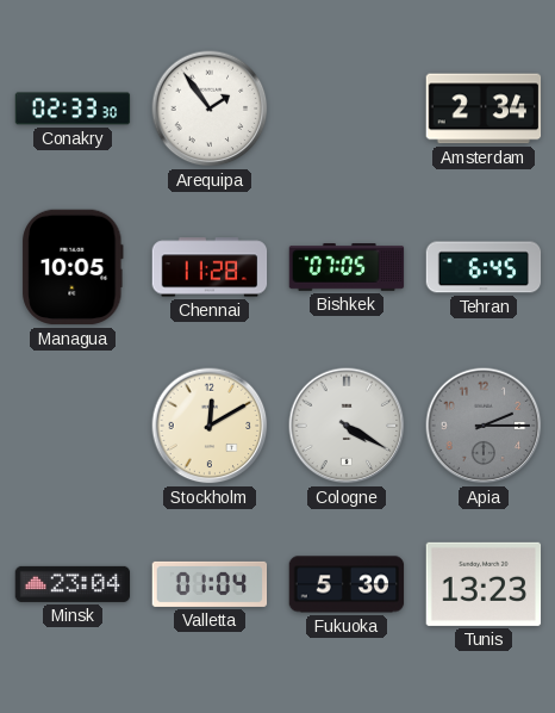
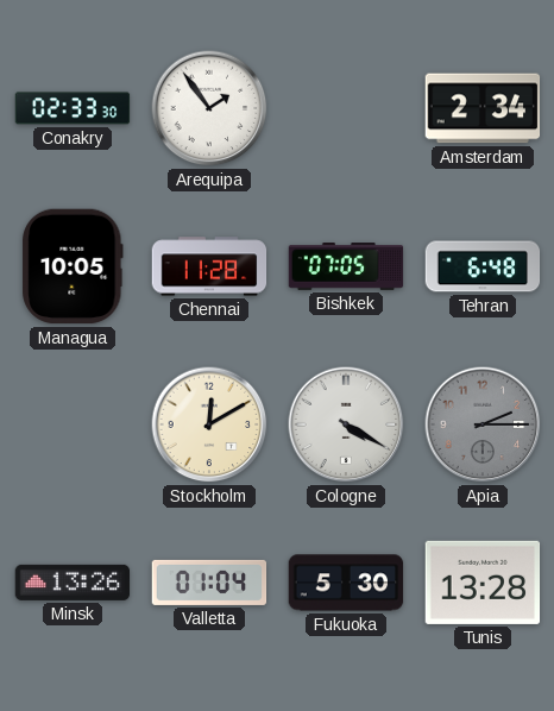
Tehran: 6:45 -> 6:48
Minsk: 23:04 -> 13:26
Tunis: 13:23 -> 13:28
